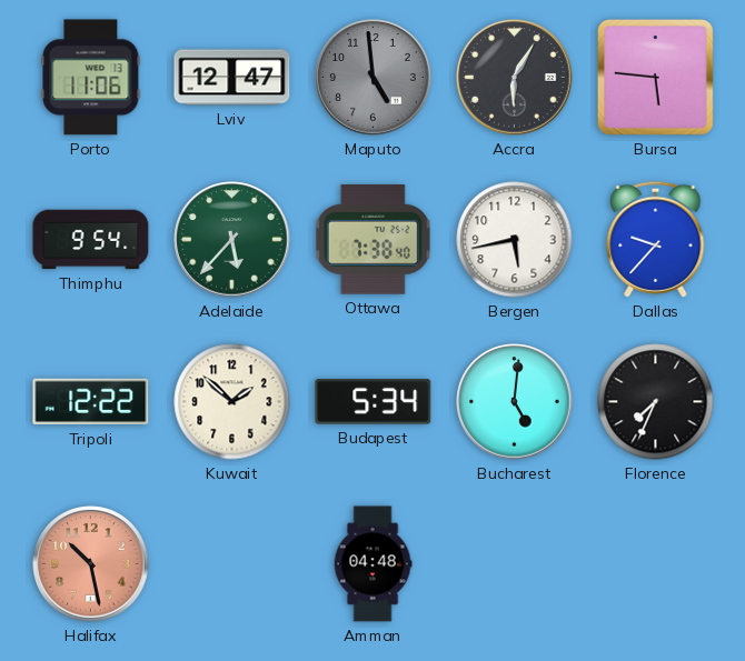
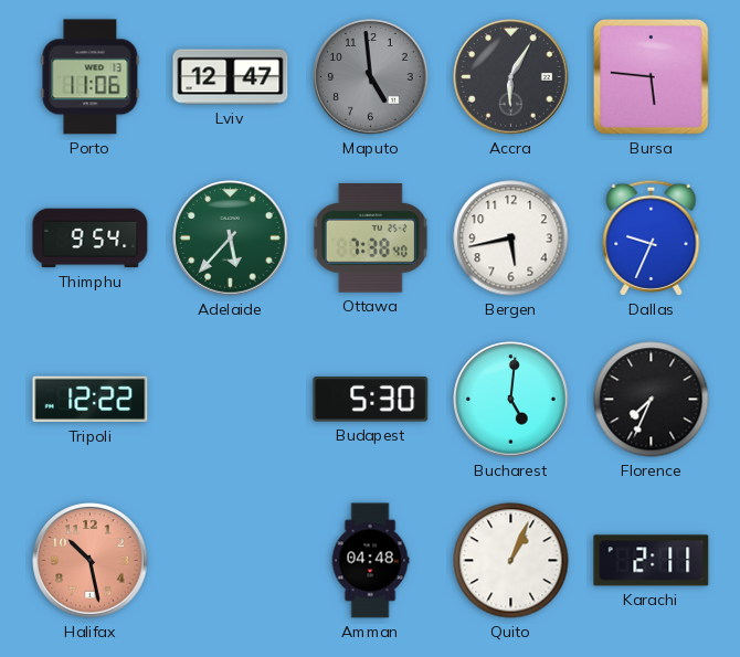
Dallas: 9:37 -> 9:34
Kuwait: 1:52 -> none
Budapest: 5:34 -> 5:30
Quito: none -> 1:04
Karachi: none -> 2:11
